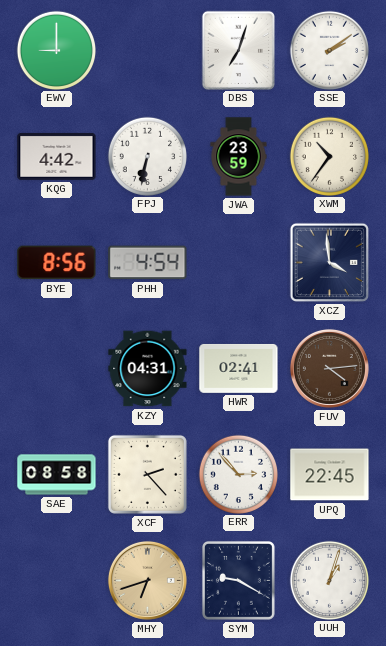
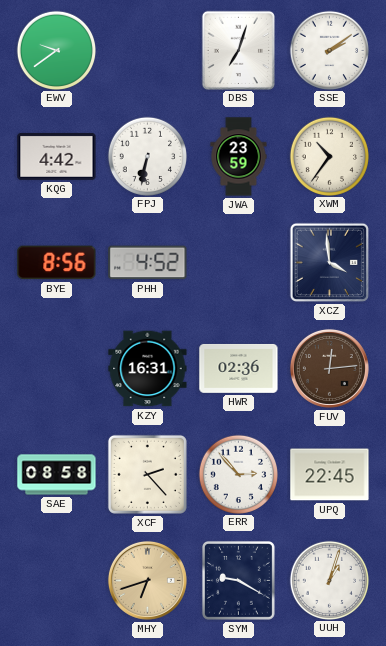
EWV: 9:00 -> 9:39
PHH: 4:54 -> 4:52
KZY: 04:31 -> 16:31
HWR: 02:41 -> 02:36
FUV: 4:14 -> 12:14
